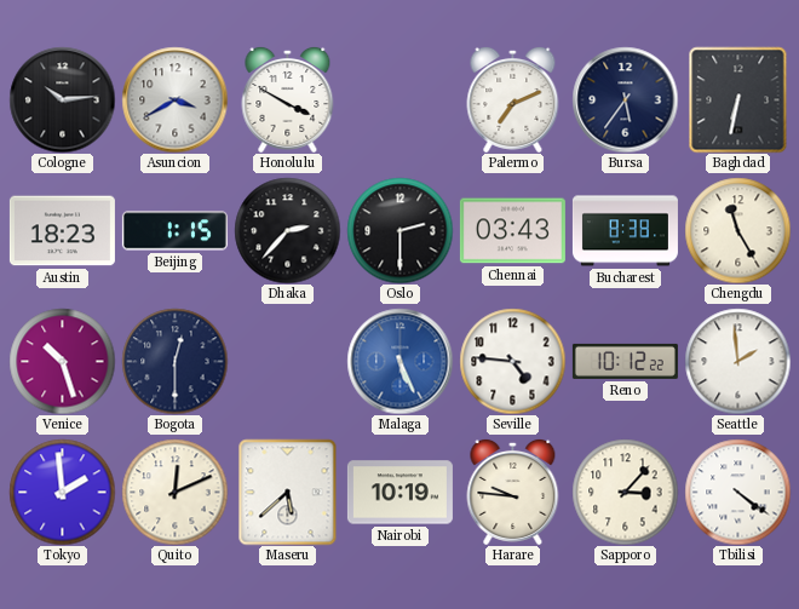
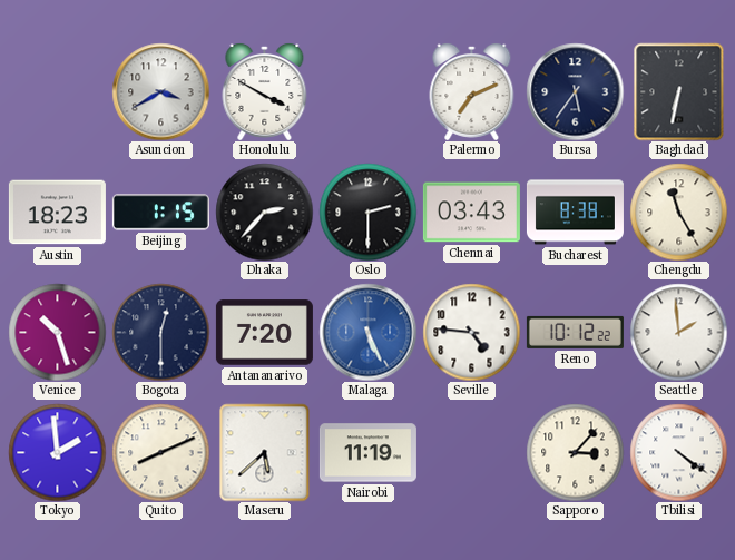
Cologne: 10:14 -> none
Antananarivo: none -> 7:20
Quito: 12:11 -> 8:11
Nairobi: 10:19 -> 11:19
Harare: 9:46 -> none
